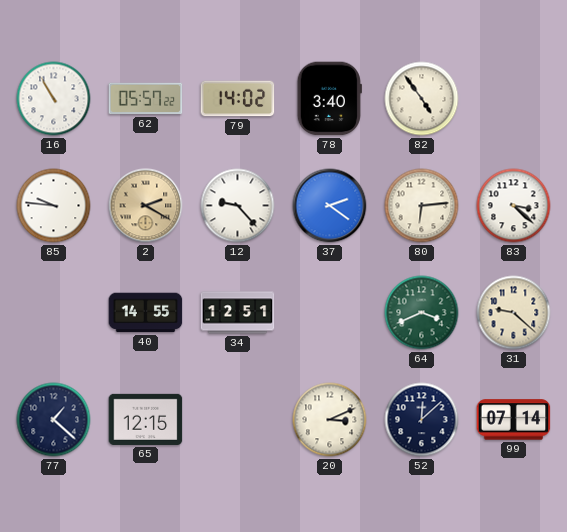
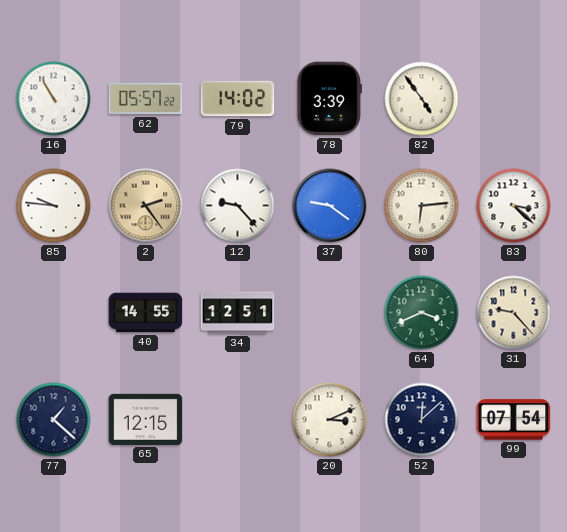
78: 3:40 -> 3:39
2: 2:20 -> 2:24
37: 2:21 -> 9:21
31: 9:22 -> 9:23
99: 07:14 -> 07:54
